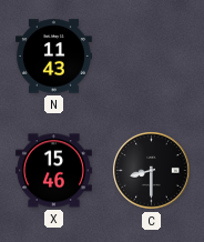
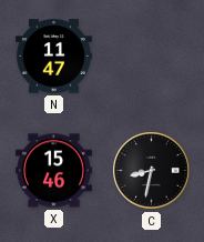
N: 11:43 -> 11:47
C: 8:30 -> 8:32
